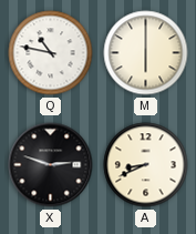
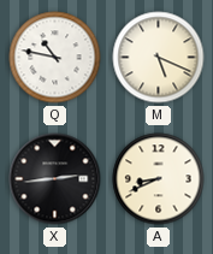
M: 6:00 -> 5:19
X: 2:48 -> 2:44
